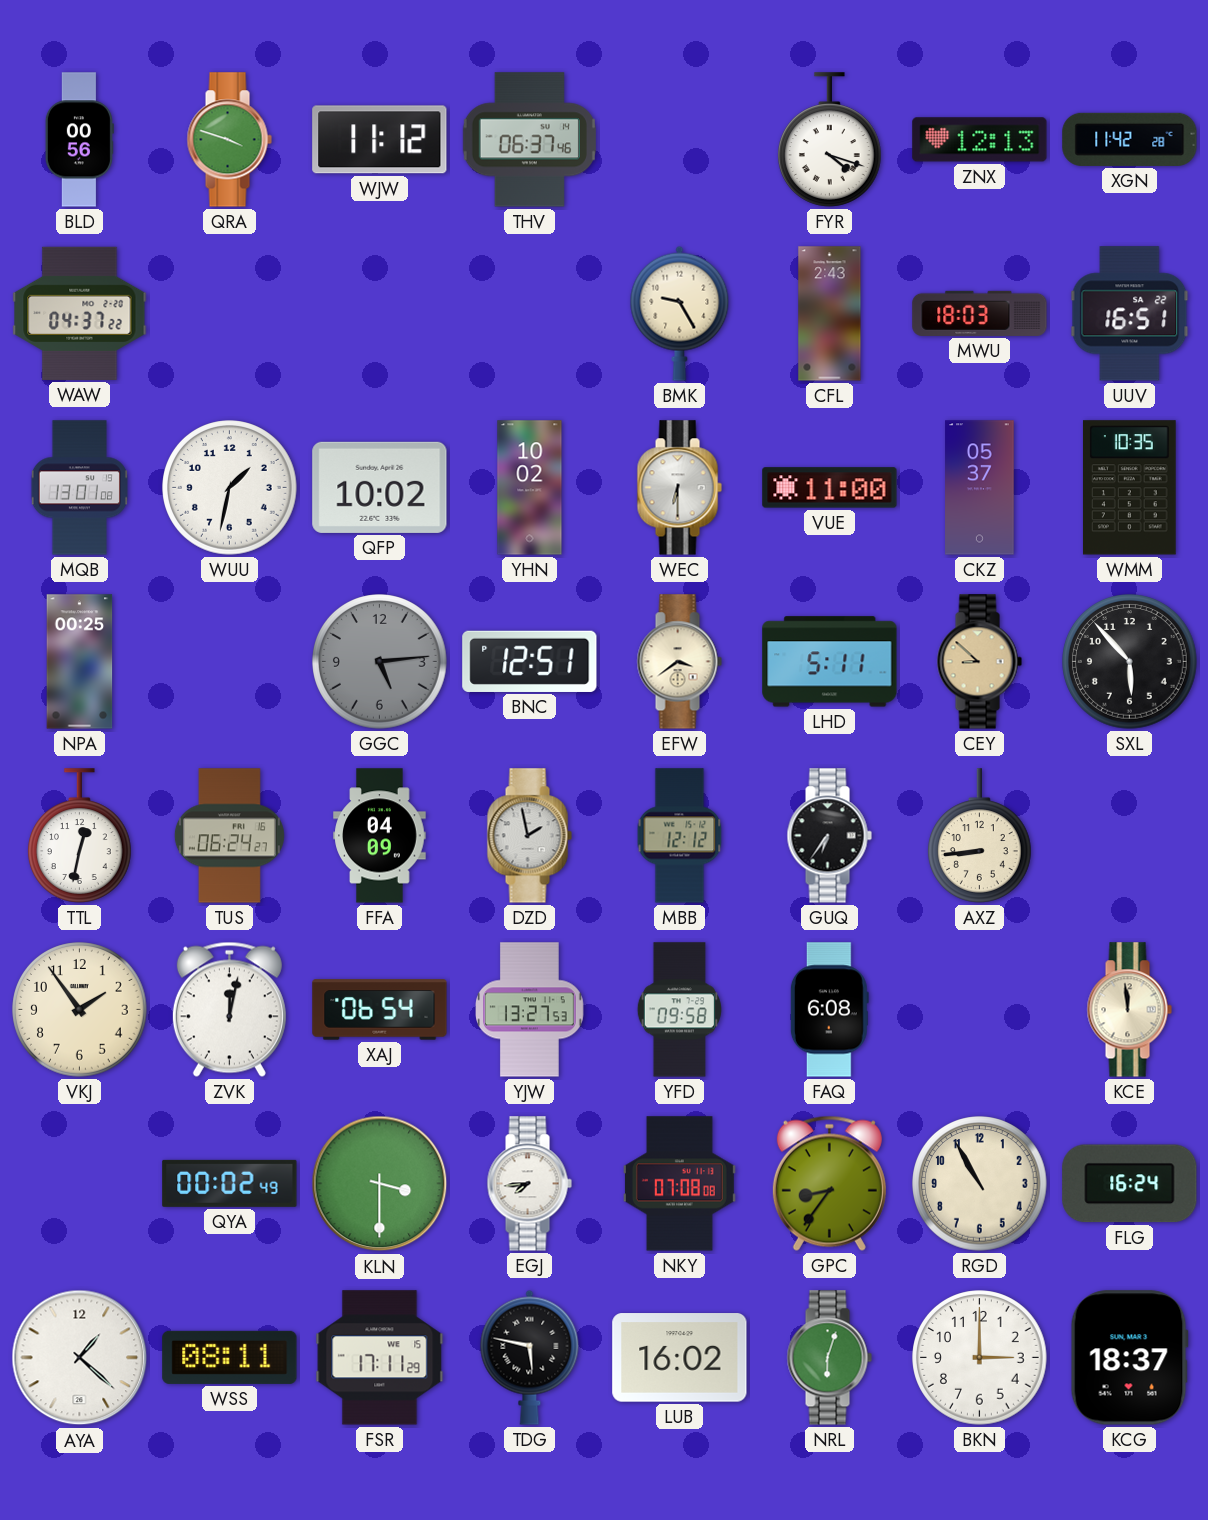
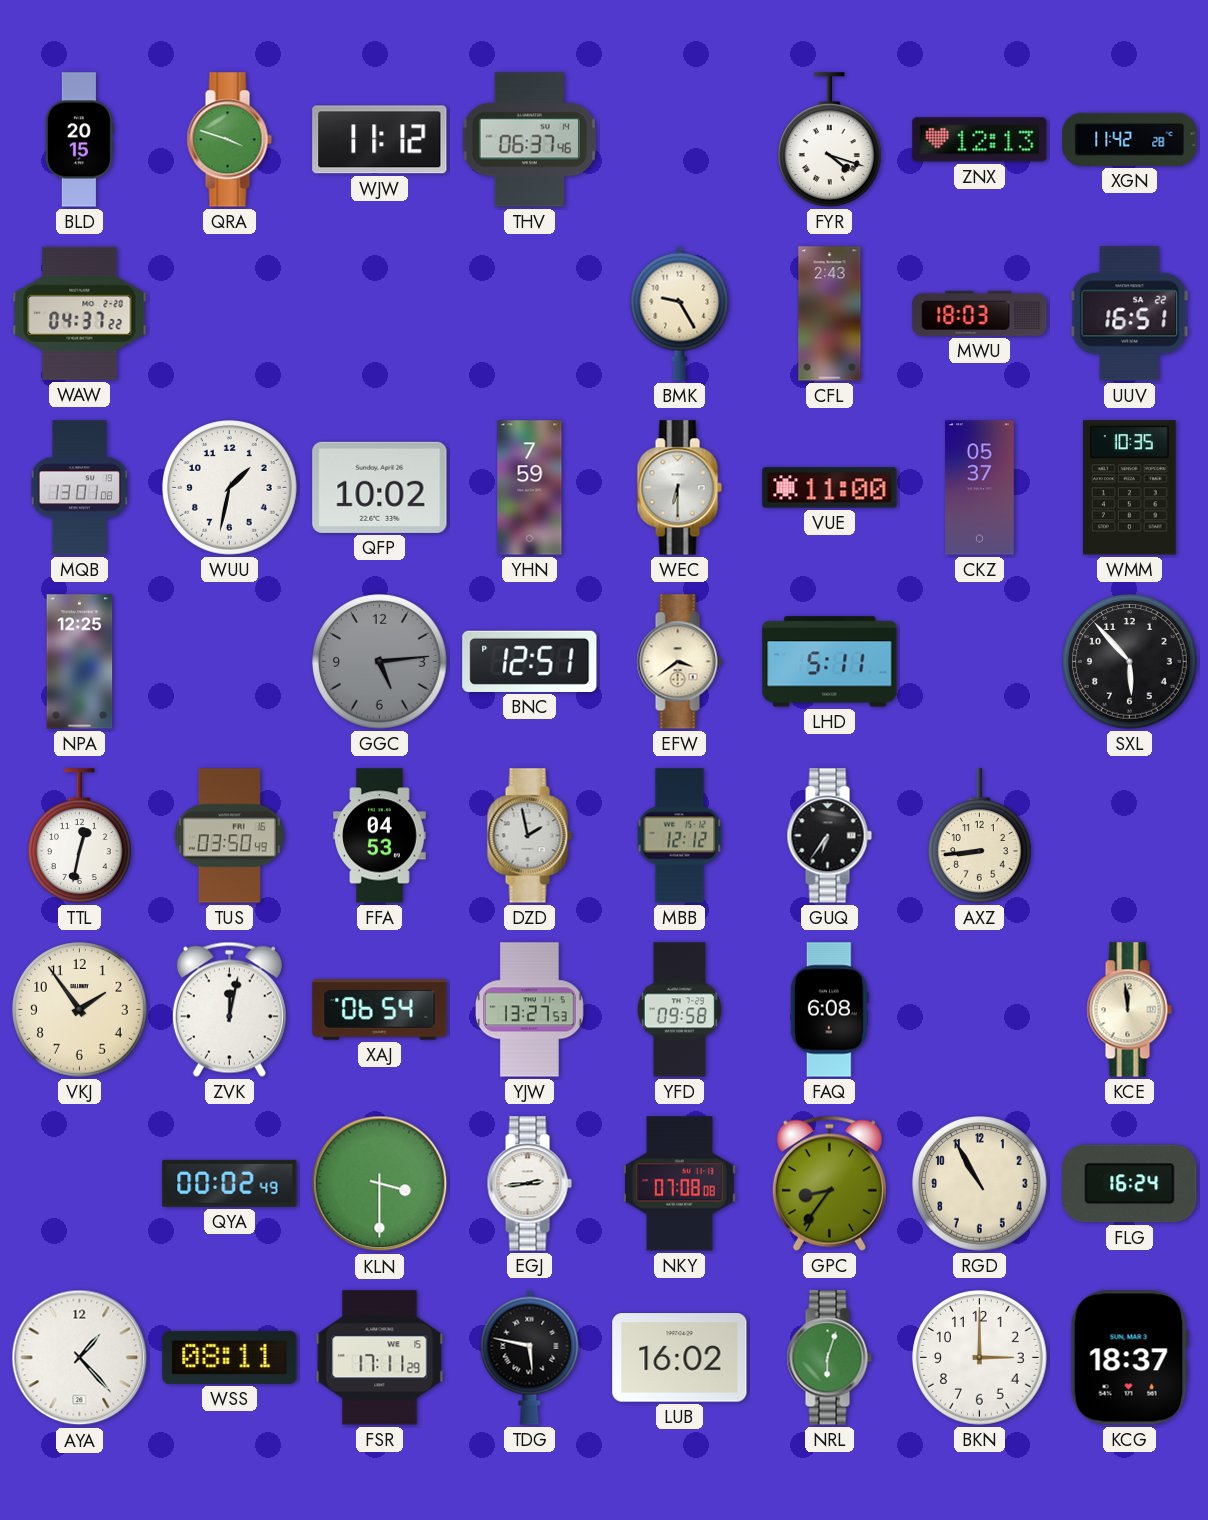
BLD: 00:56 -> 20:15
YHN: 10:02 -> 7:59
NPA: 00:25 -> 12:25
CEY: 8:52 -> none
TUS: 06:24 -> 03:50
FFA: 04:09 -> 04:53
EGJ: 7:44 -> 2:44
AYA: 1:22 -> 1:23
